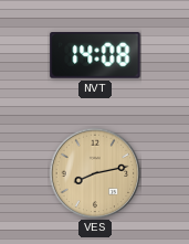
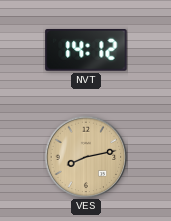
NVT: 14:08 -> 14:12
